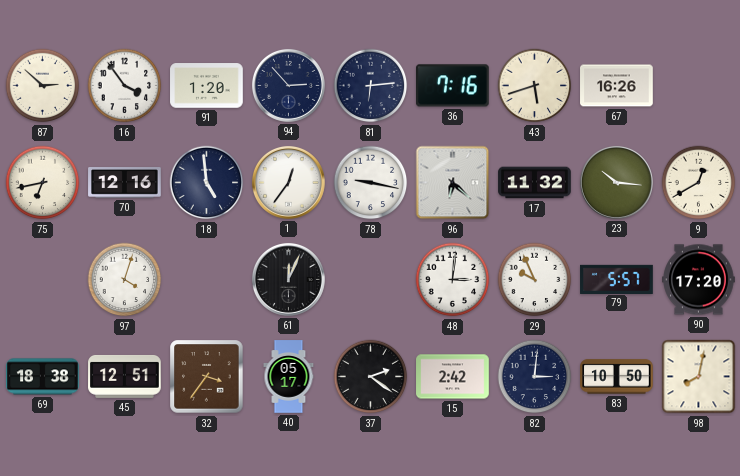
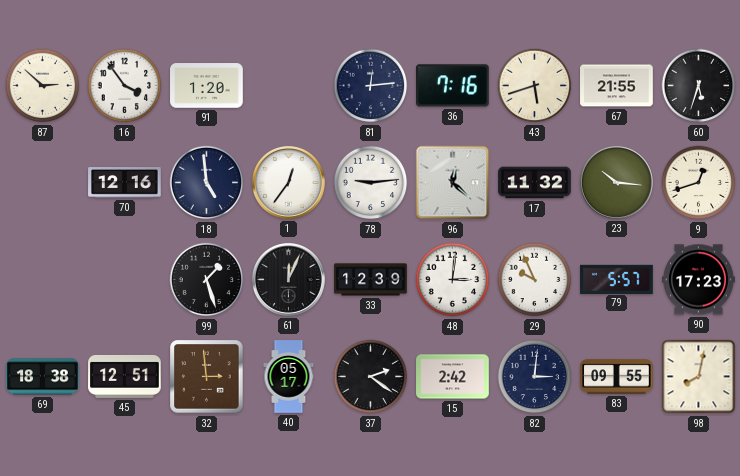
94: 2:53 -> none
81: 6:14 -> 12:14
67: 16:26 -> 21:55
60: none -> 5:33
75: 6:43 -> none
78: 9:17 -> 9:14
96: 6:22 -> 12:22
9: 12:40 -> 12:42
97: 4:03 -> none
99: none -> 1:27
33: none -> 12:39
90: 17:20 -> 17:23
32: 3:36 -> 2:59
83: 10:50 -> 09:55
